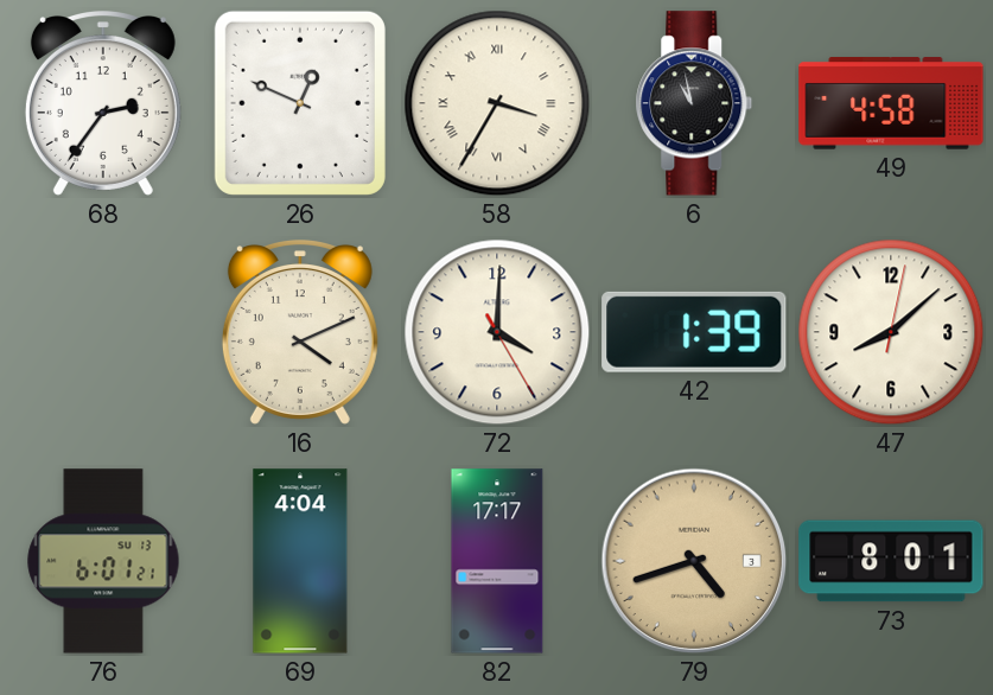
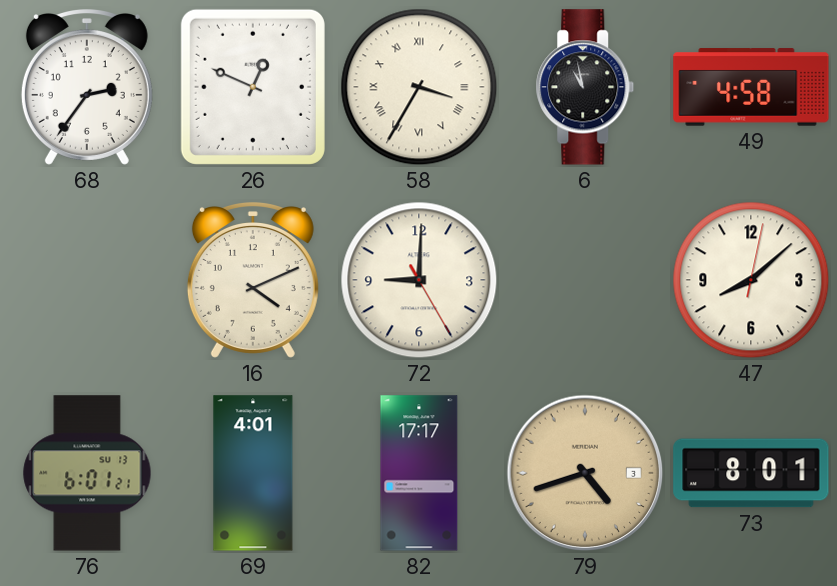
72: 4:00 -> 9:00
42: 1:39 -> none
69: 4:04 -> 4:01
